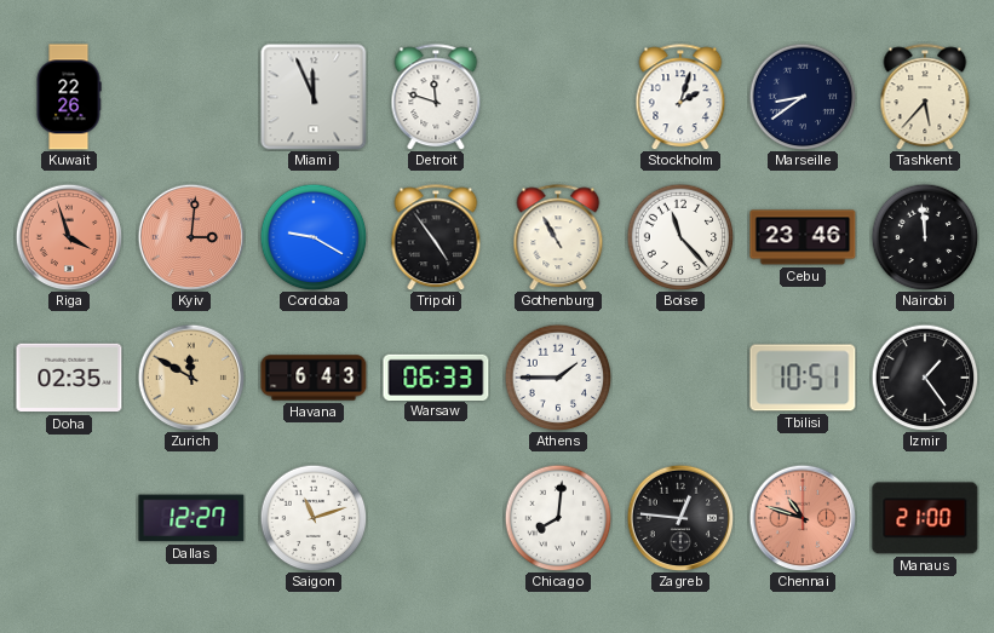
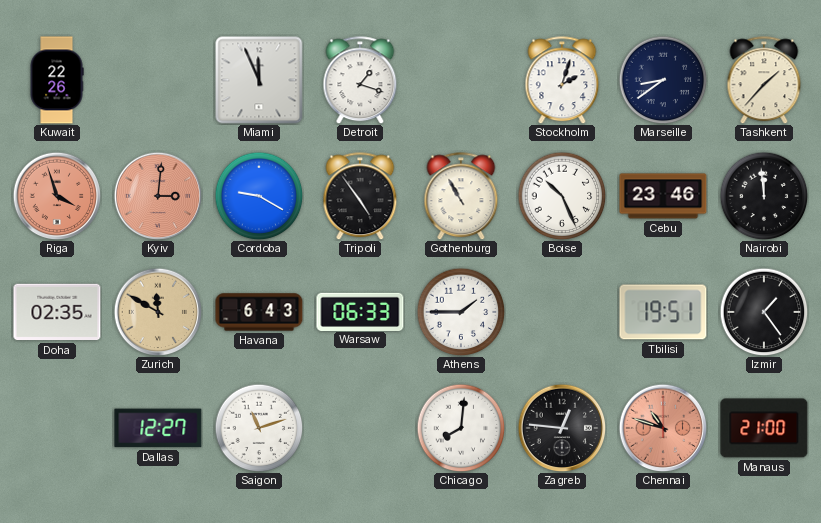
Detroit: 11:48 -> 1:18
Tashkent: 5:37 -> 1:37
Boise: 11:23 -> 10:26
Tbilisi: 10:51 -> 19:51
